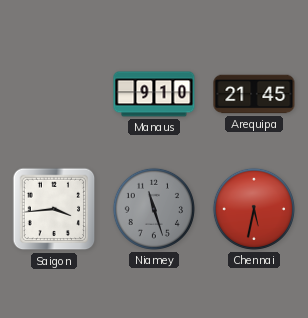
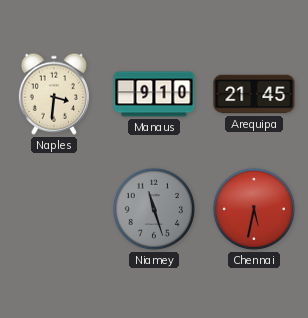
Naples: none -> 3:31
Saigon: 3:44 -> none
